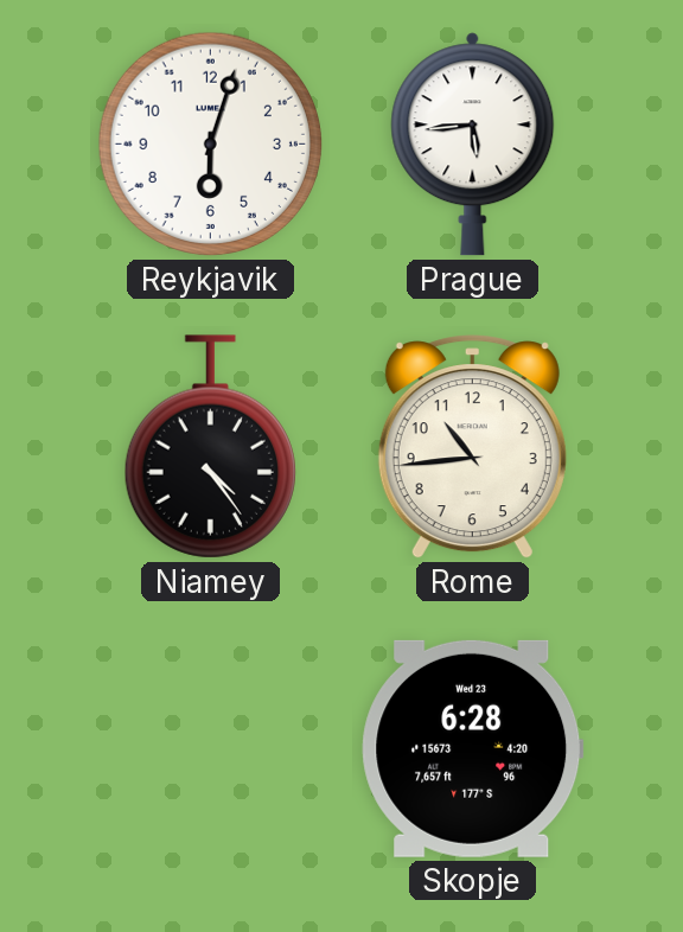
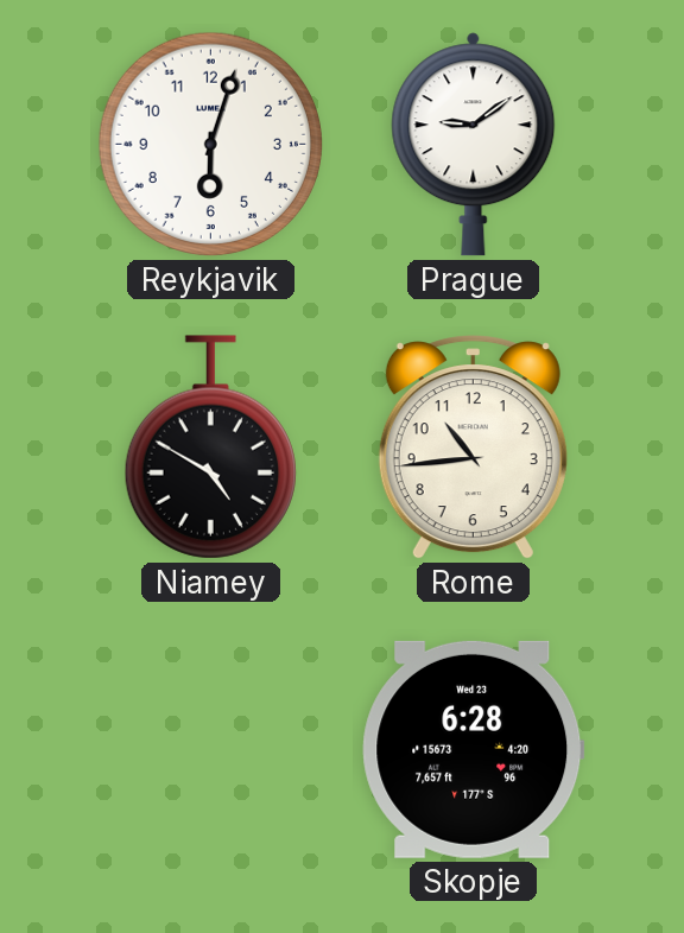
Prague: 5:44 -> 9:09
Niamey: 4:24 -> 4:50
